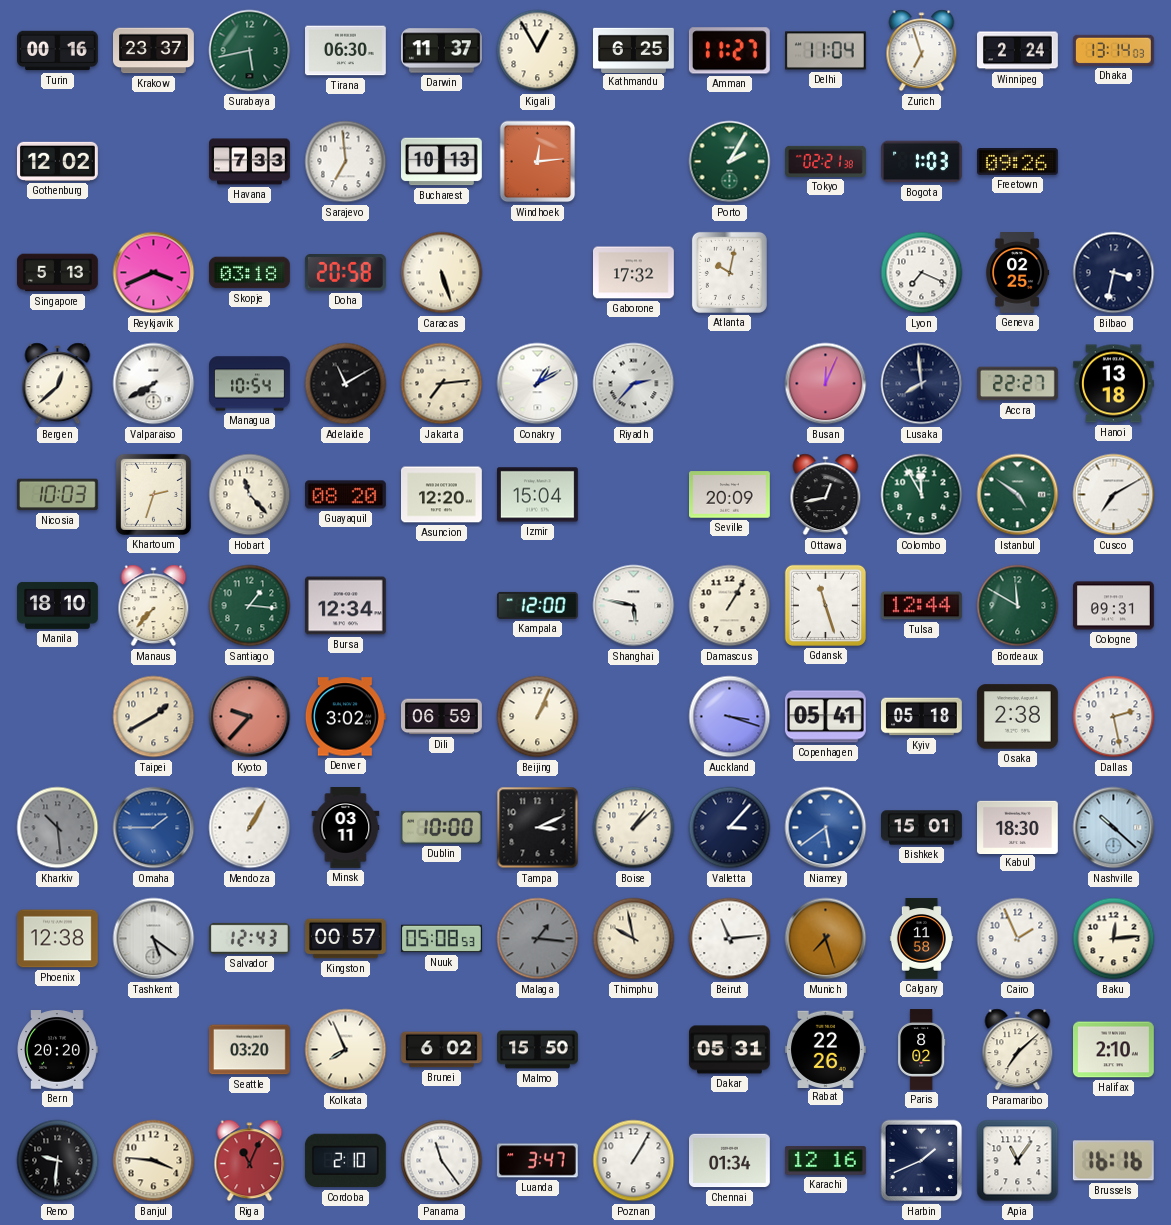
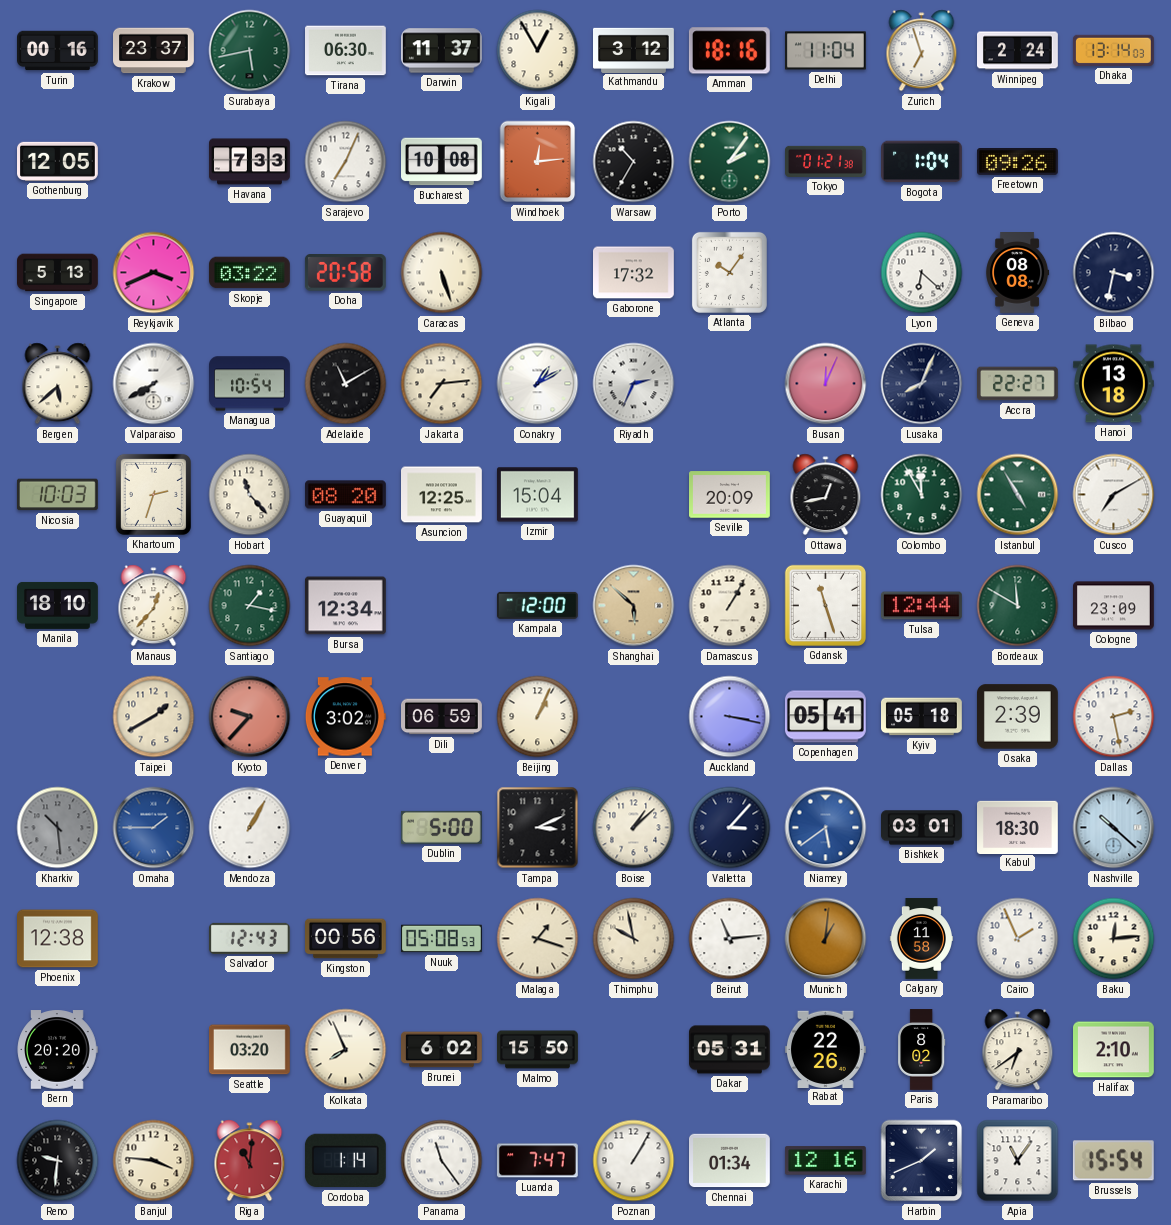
Kathmandu: 6:25 -> 3:12
Amman: 11:27 -> 18:16
Gothenburg: 12:02 -> 12:05
Sarajevo: 6:59 -> 7:04
Bucharest: 10:13 -> 10:08
Warsaw: none -> 10:35
Porto: 2:05 -> 2:06
Tokyo: 02:21 -> 01:21
Bogota: 1:03 -> 1:04
Skopje: 03:18 -> 03:22
Atlanta: 10:02 -> 10:06
Lyon: 7:19 -> 6:22
Geneva: 02:25 -> 08:08
Bergen: 12:38 -> 5:38
Riyadh: 2:37 -> 2:34
Lusaka: 7:59 -> 8:04
Asuncion: 12:20 -> 12:25
Istanbul: 4:51 -> 4:55
Manaus: 7:37 -> 12:37
Santiago: 1:16 -> 1:17
Shanghai: 5:47 -> 5:52
Shanghai dial: white -> champagne
Cologne: 09:31 -> 23:09
Auckland: 3:18 -> 3:17
Osaka: 2:38 -> 2:39
Minsk: 03:11 -> none
Dublin: 10:00 -> 5:00
Bishkek: 15:01 -> 03:01
Tashkent: 5:21 -> none
Kingston: 00:57 -> 00:56
Malaga: 1:16 -> 1:18
Malaga dial: grey -> cream
Munich: 7:27 -> 1:01
Paramaribo: 7:08 -> 6:39
Riga: 11:04 -> 11:01
Cordoba: 2:10 -> 1:14
Luanda: 3:47 -> 7:47
Brussels: 16:16 -> 15:54
